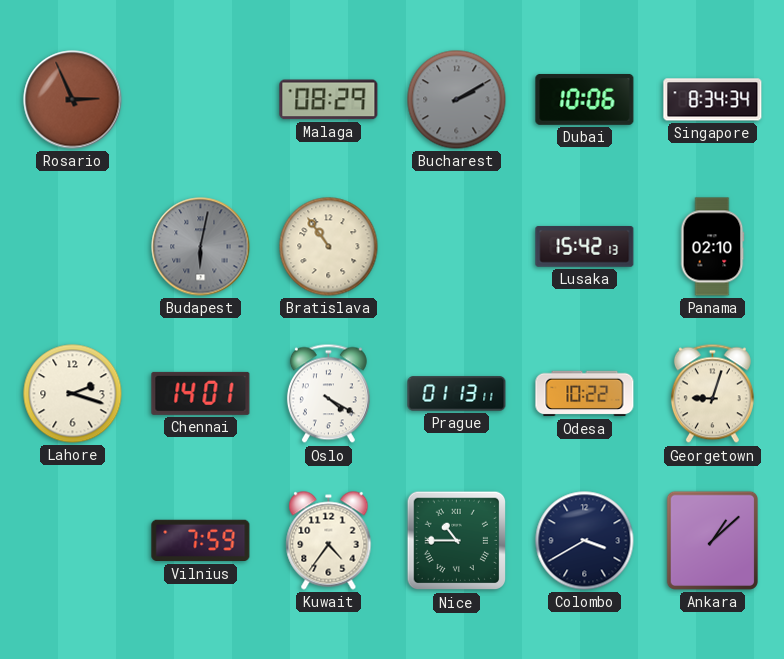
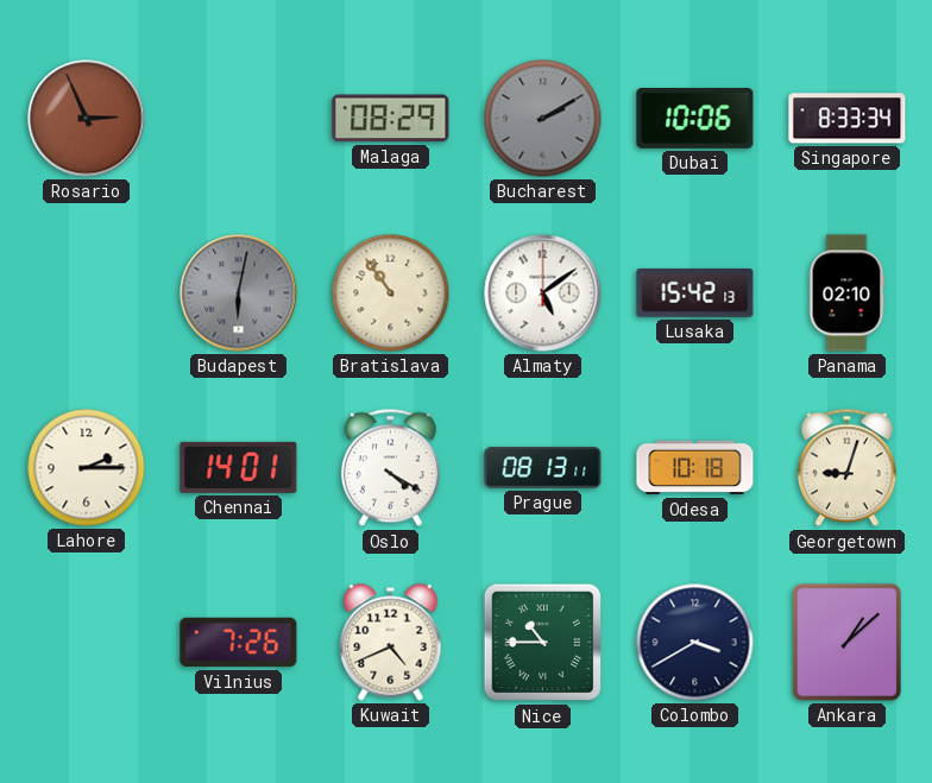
Singapore: 8:34 -> 8:33
Almaty: none -> 5:09
Lahore: 2:18 -> 2:15
Prague: 01:13 -> 08:13
Odesa: 10:22 -> 10:18
Vilnius: 7:59 -> 7:26
Kuwait: 4:36 -> 4:41
